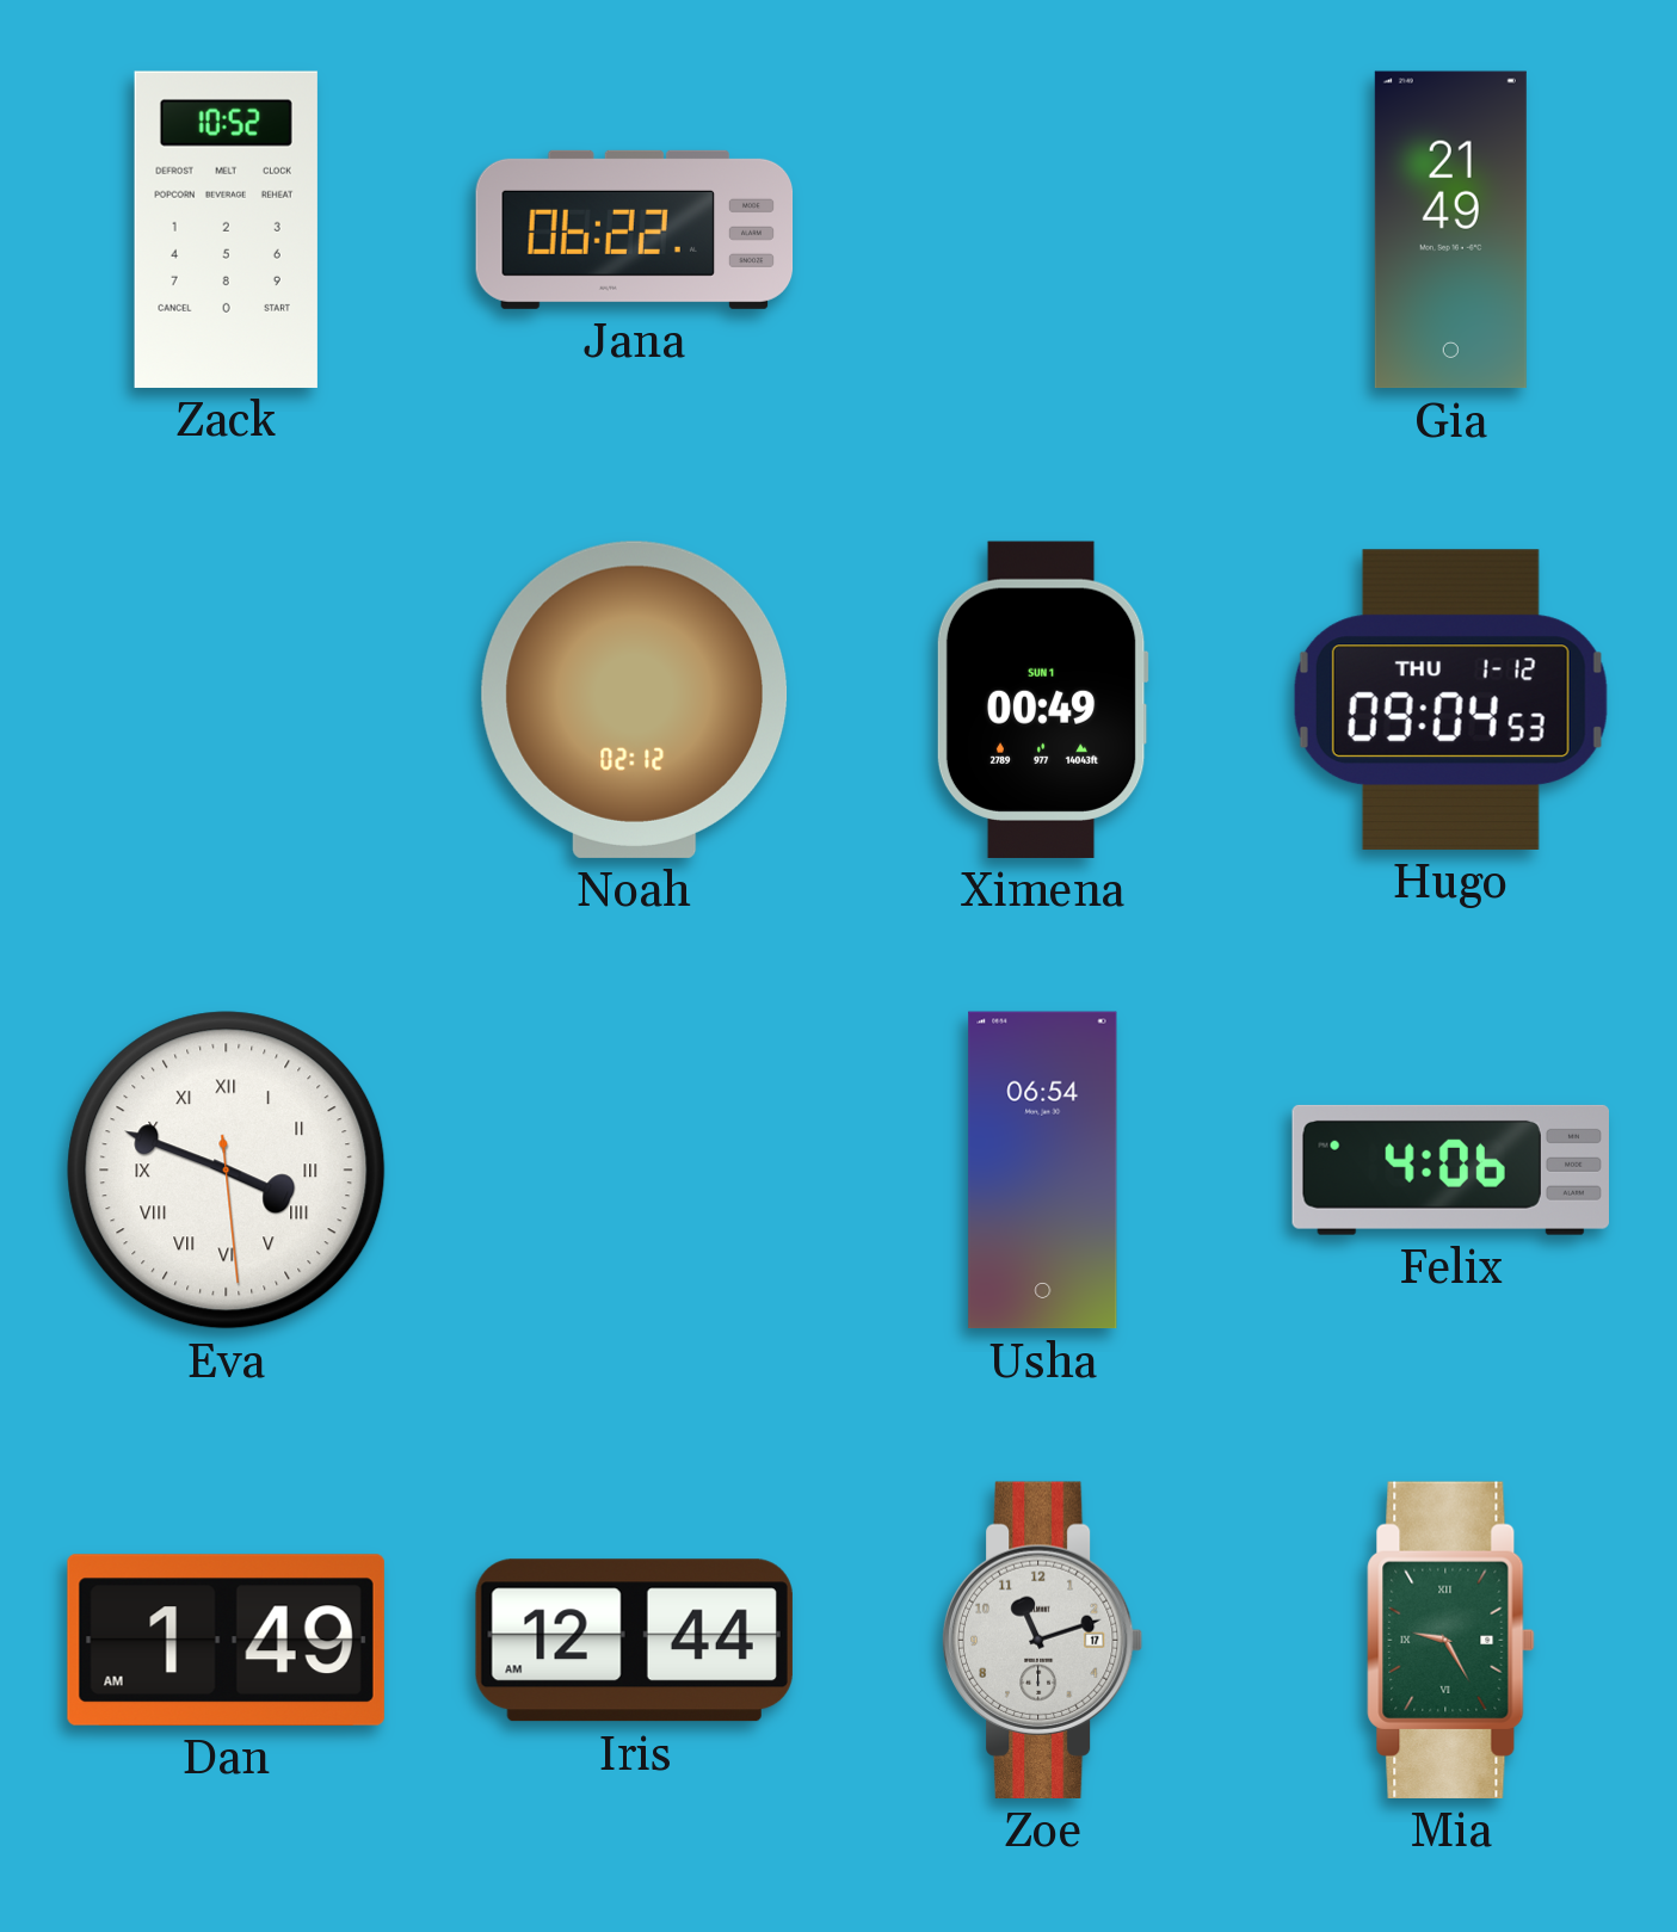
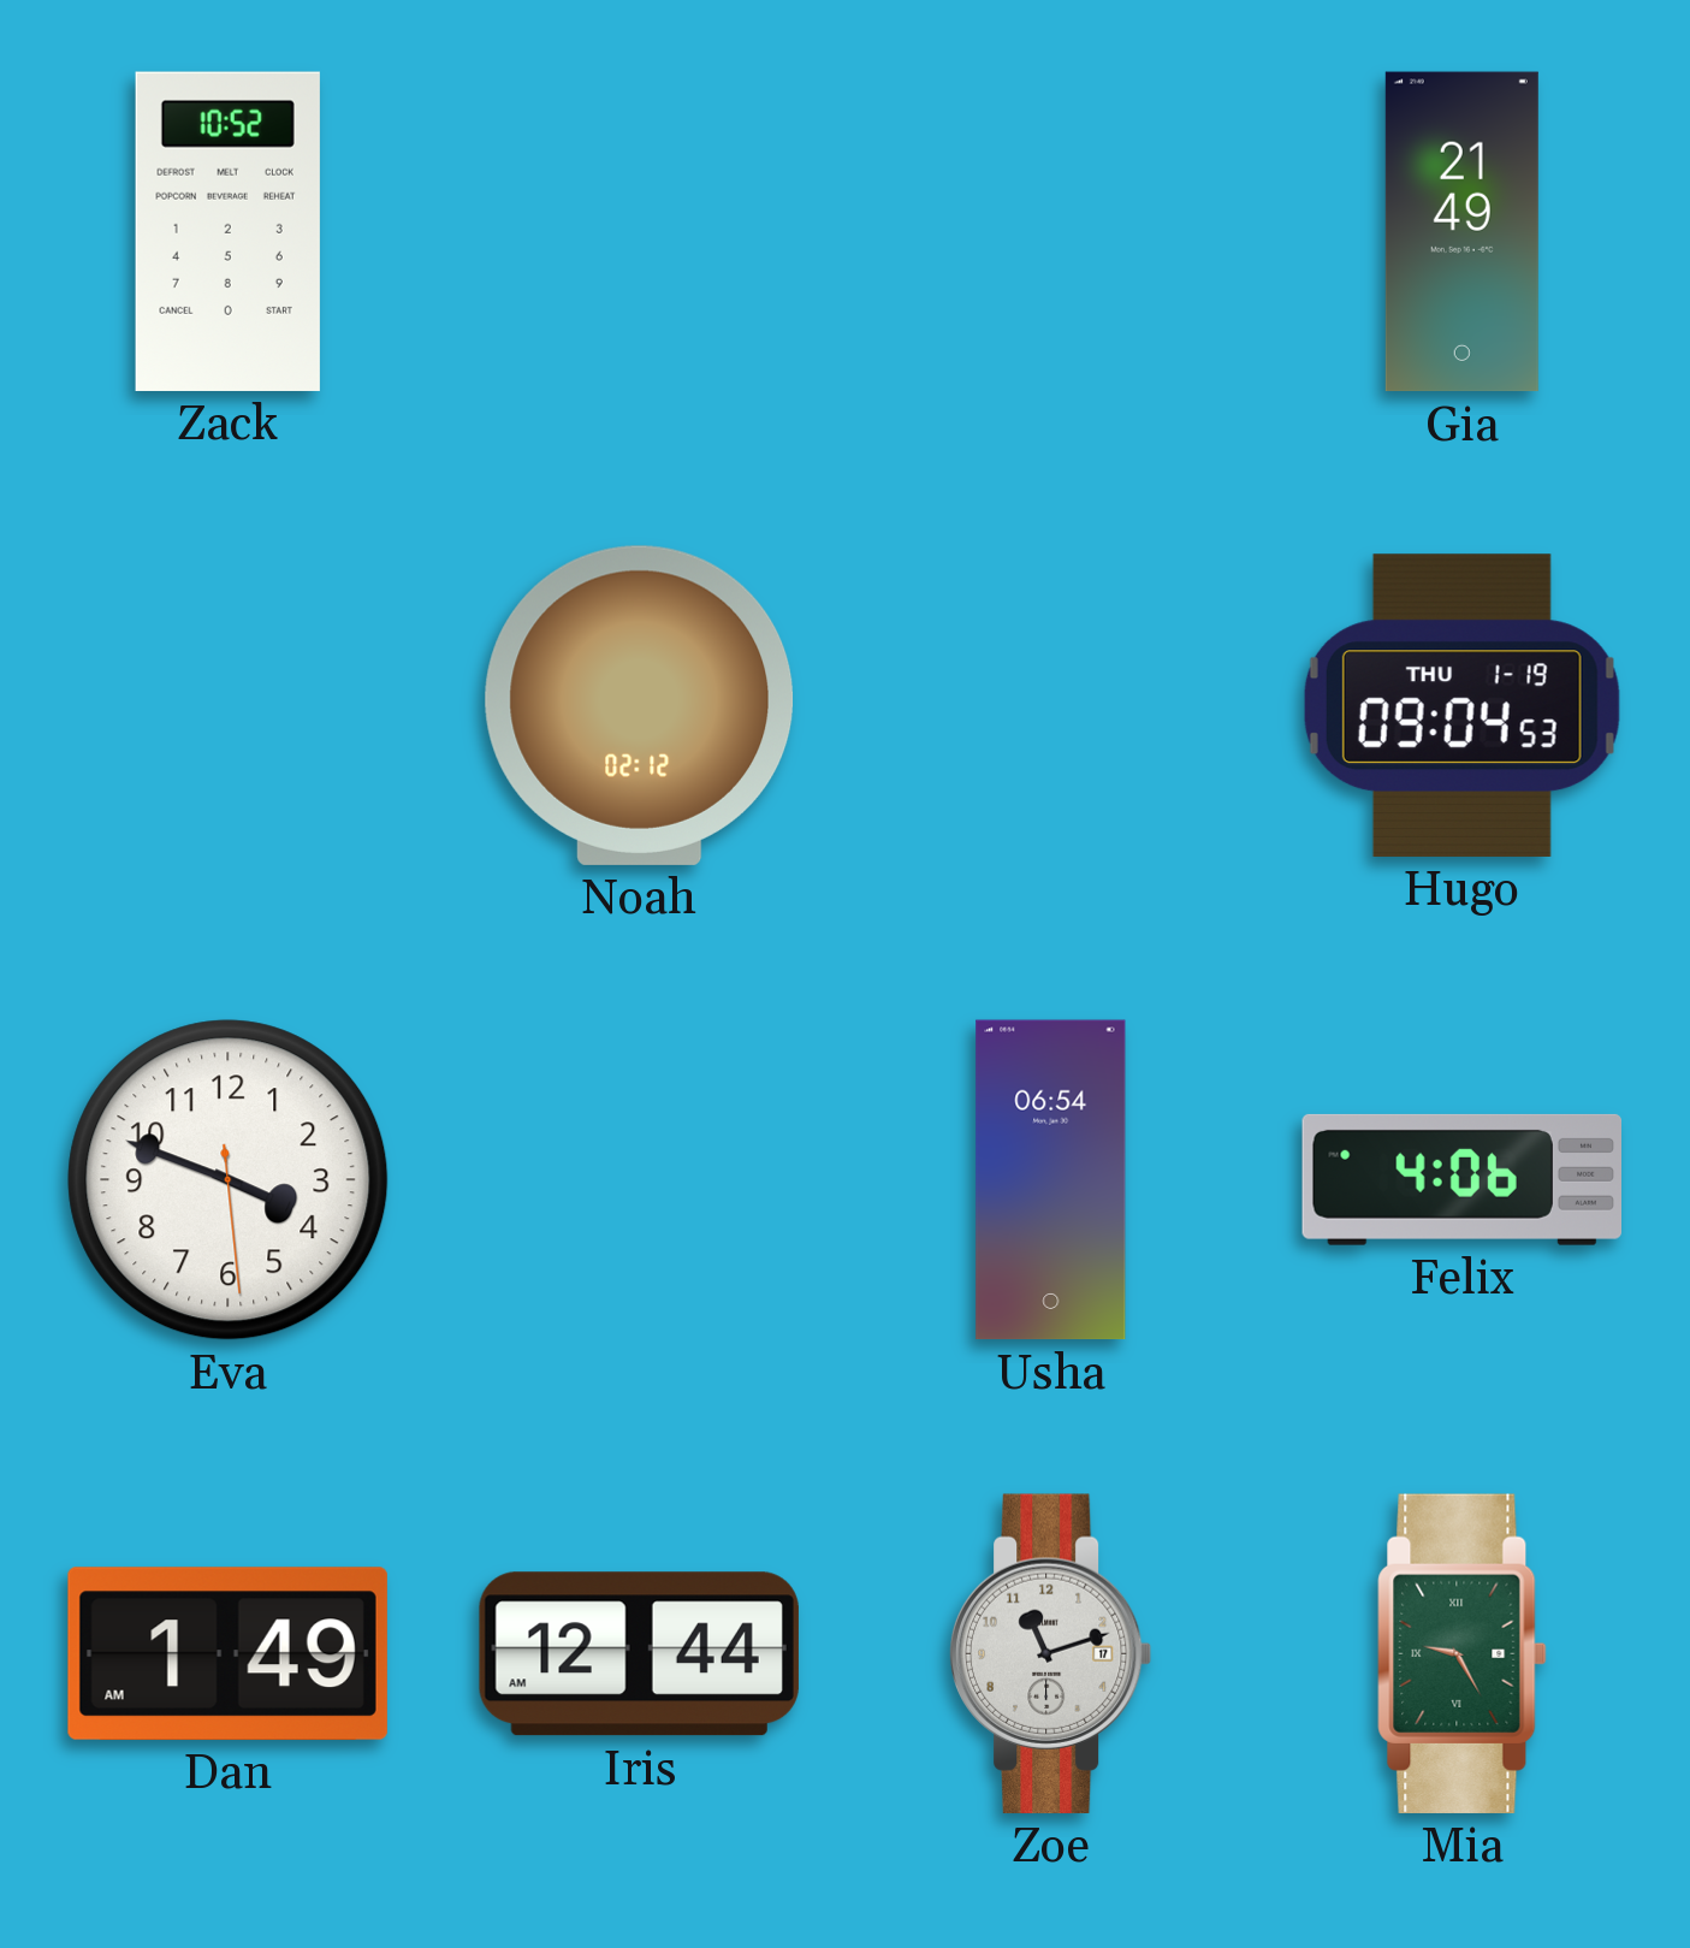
Jana: 06:22 -> none
Ximena: 00:49 -> none
Hugo date: THU 1-12 -> THU 1-19
Eva numerals: Roman -> Arabic
